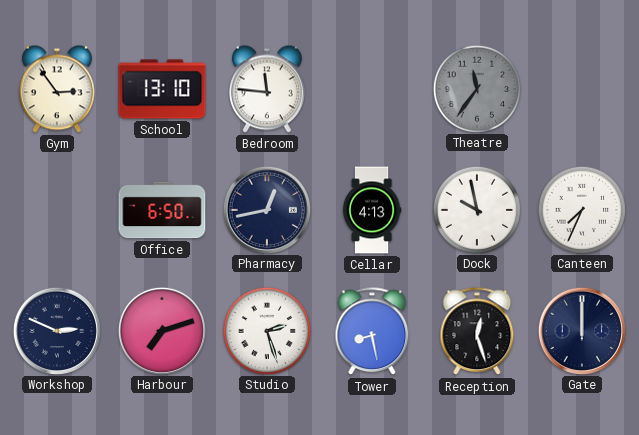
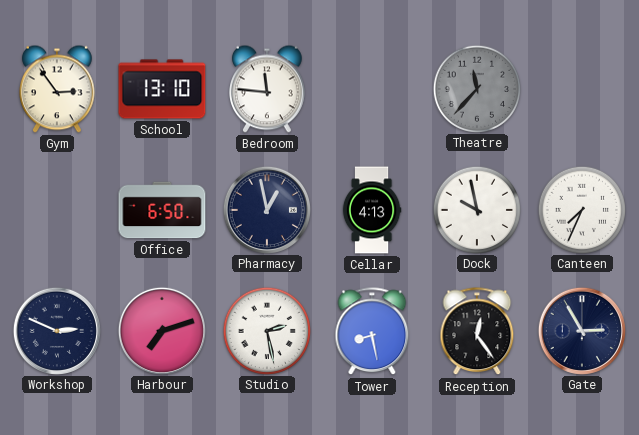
Theatre: 11:36 -> 11:37
Pharmacy: 12:43 -> 12:58
Studio: 2:27 -> 2:28
Reception: 12:27 -> 12:24
Gate: 12:00 -> 2:55
